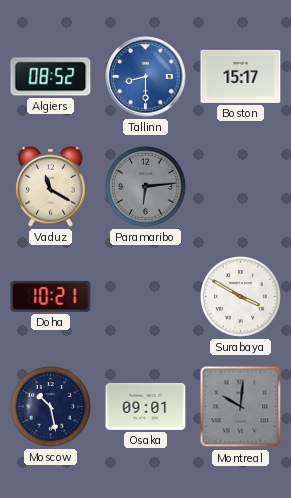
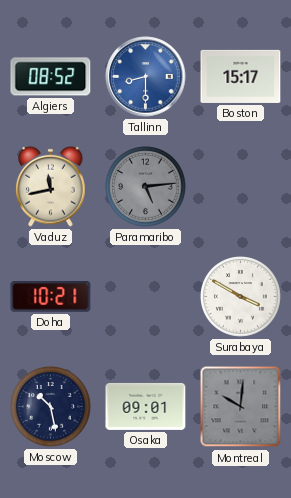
Vaduz: 11:20 -> 11:43
Paramaribo: 6:14 -> 5:14
